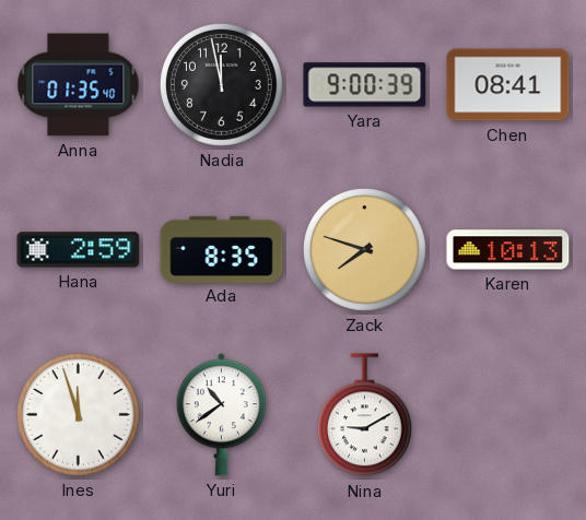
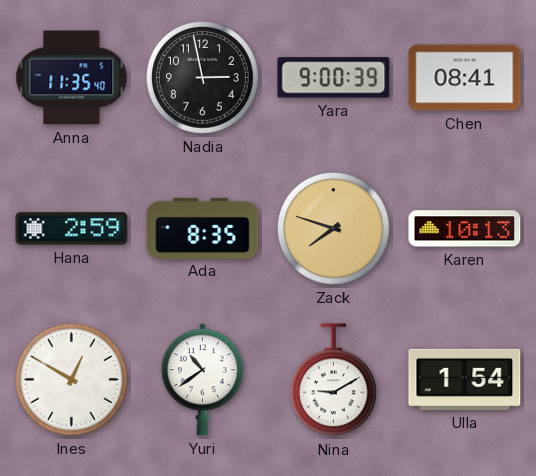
Anna: 01:35 -> 11:35
Nadia: 11:58 -> 2:58
Ines: 11:57 -> 12:50
Ulla: none -> 1:54
